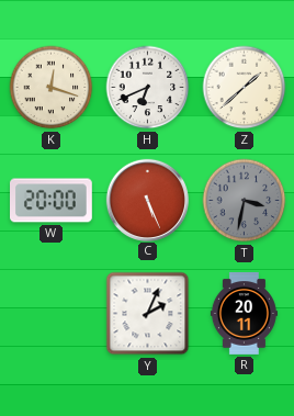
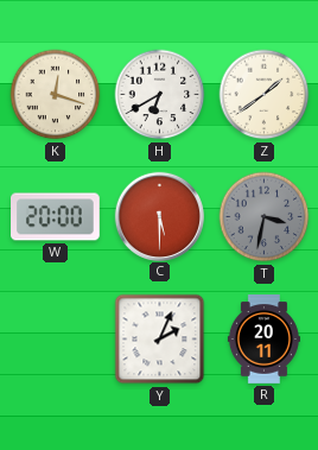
H: 6:41 -> 6:40
Z: 1:38 -> 1:39
C: 5:26 -> 5:30
